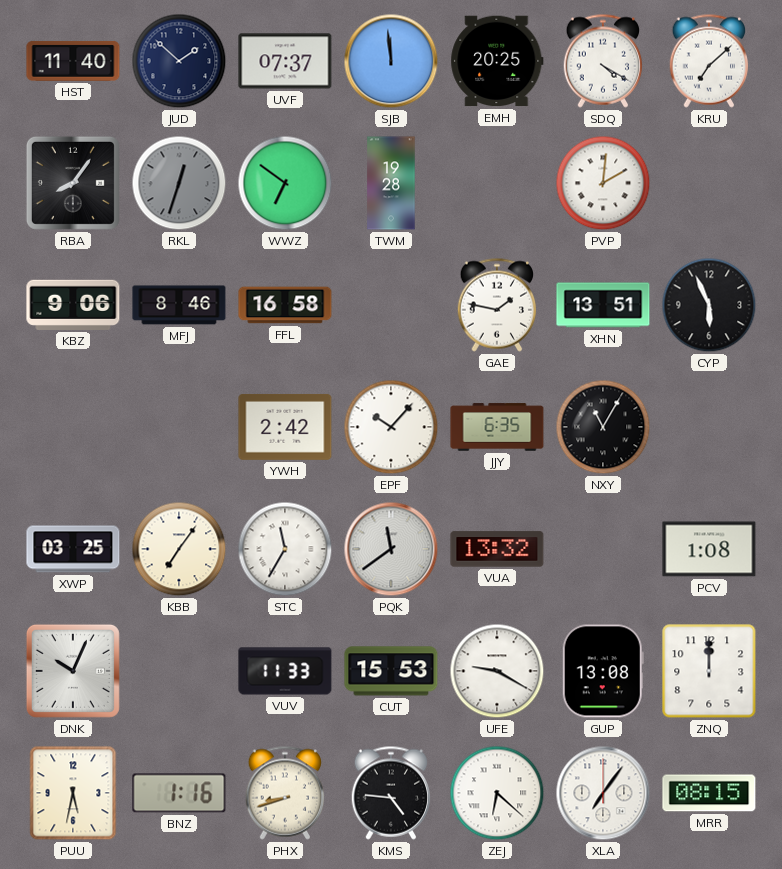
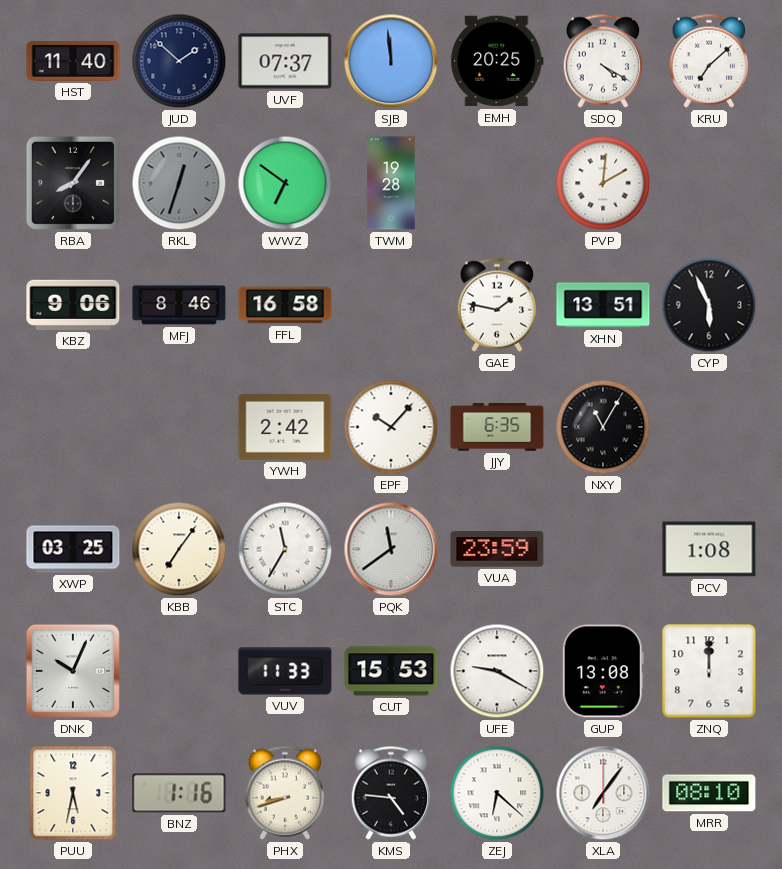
VUA: 13:32 -> 23:59
MRR: 08:15 -> 08:10
